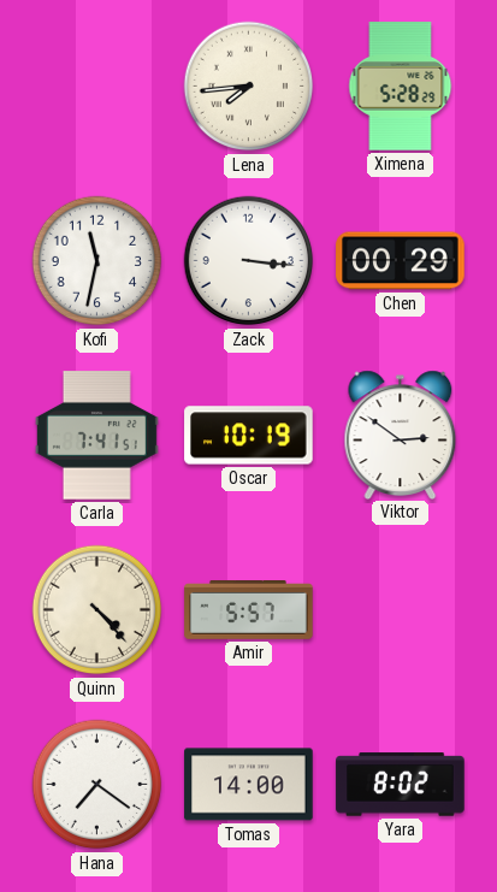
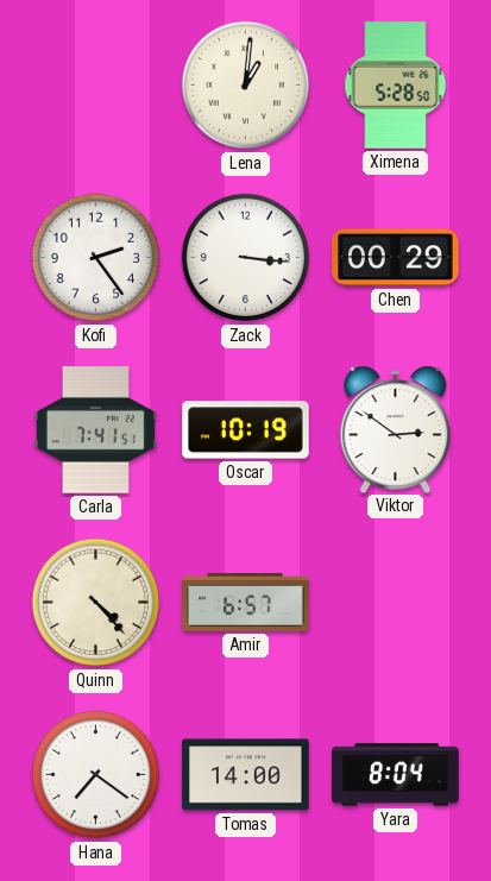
Lena: 7:44 -> 1:01
Ximena: 5:28:29 -> 5:28:50
Kofi: 11:32 -> 2:24
Amir: 5:57 -> 6:57
Yara: 8:02 -> 8:04
